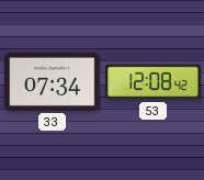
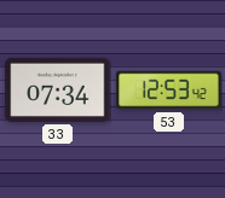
53: 12:08 -> 12:53
